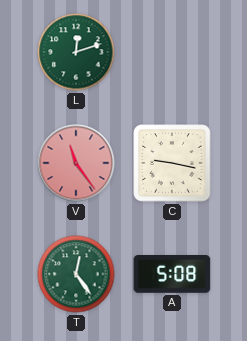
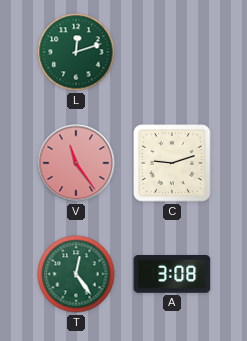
C: 9:17 -> 9:12
A: 5:08 -> 3:08
